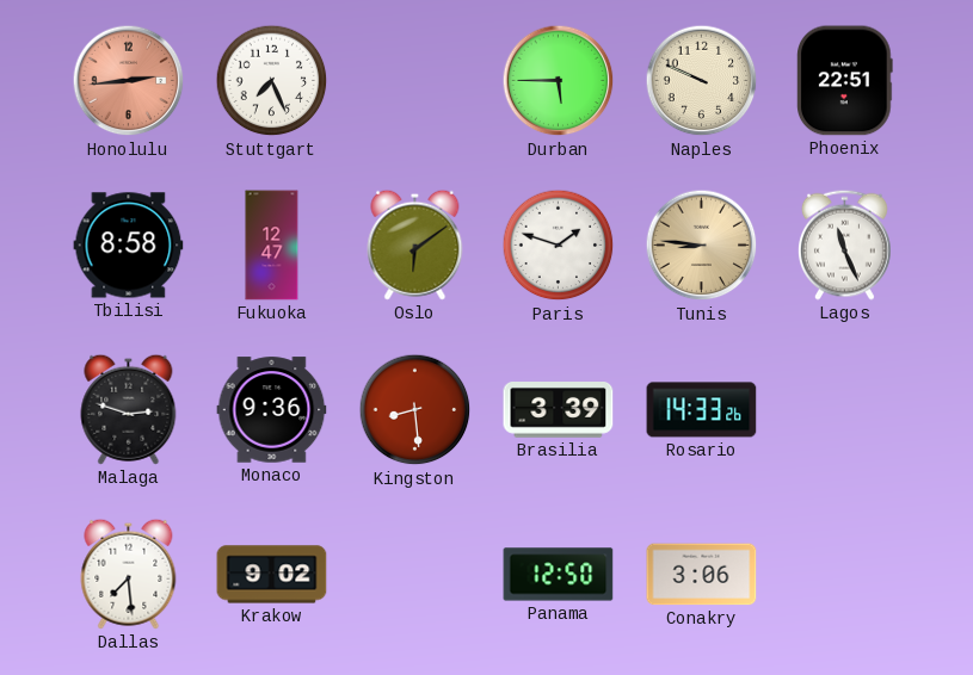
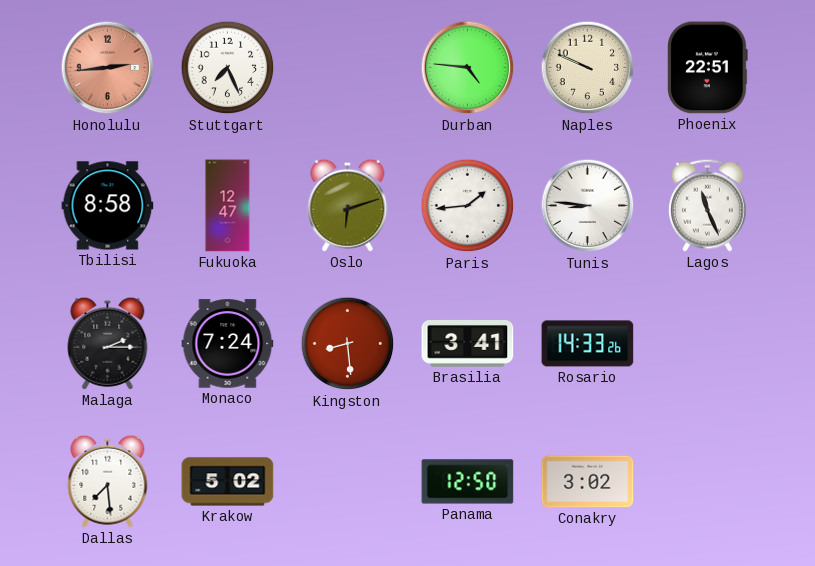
Durban: 5:45 -> 4:46
Oslo: 6:09 -> 6:12
Paris: 1:48 -> 1:44
Tunis dial: champagne -> white
Malaga: 2:48 -> 2:15
Monaco: 9:36 -> 7:24
Brasilia: 3:39 -> 3:41
Krakow: 9:02 -> 5:02
Conakry: 3:06 -> 3:02
